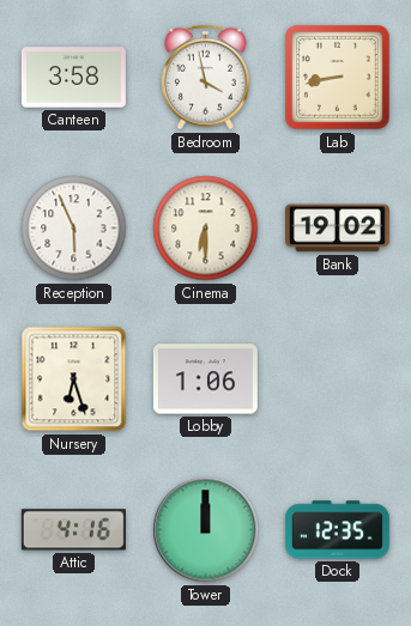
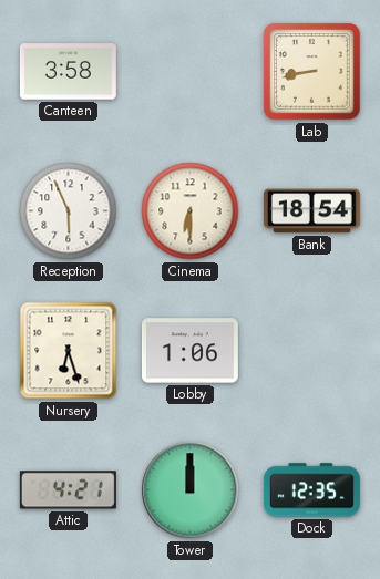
Bedroom: 3:58 -> none
Bank: 19:02 -> 18:54
Attic: 4:16 -> 4:21
